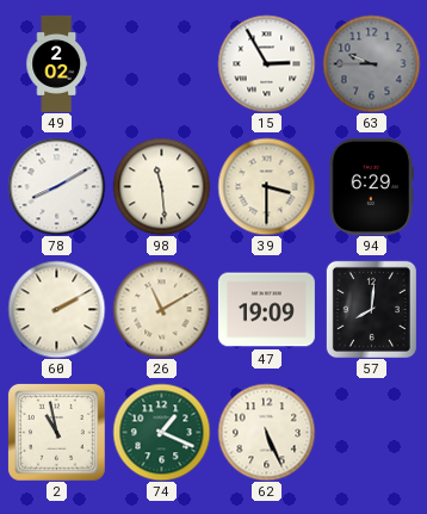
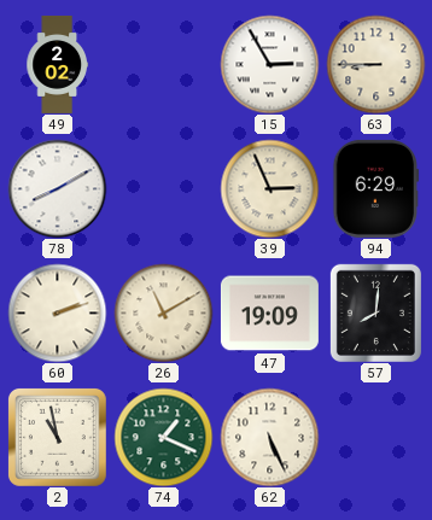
63: 9:45 -> 8:45
63 dial: grey -> cream
98: 11:29 -> none
39: 3:30 -> 2:56
60: 2:10 -> 2:12
